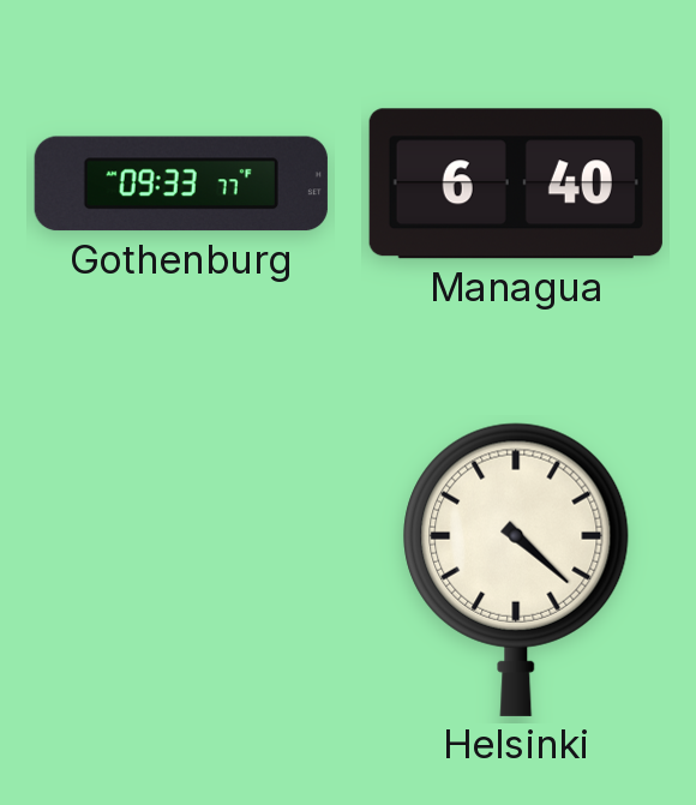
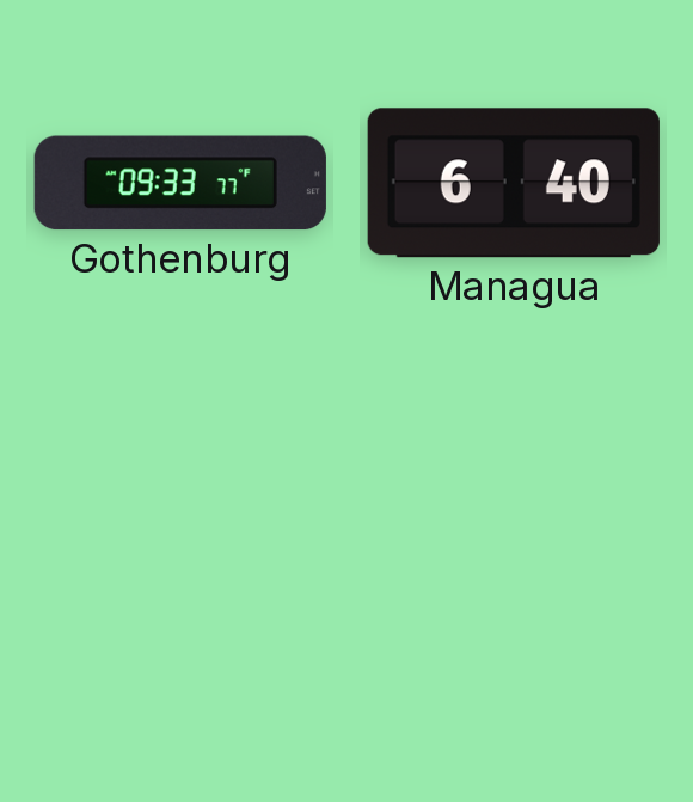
Helsinki: 4:22 -> none
